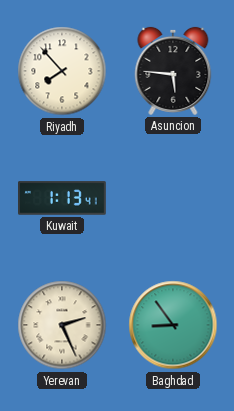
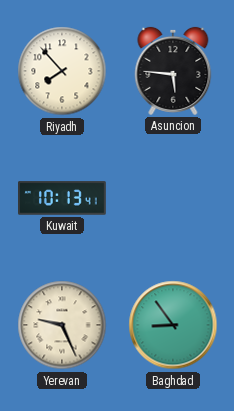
Kuwait: 1:13 -> 10:13
Yerevan: 2:26 -> 9:26
